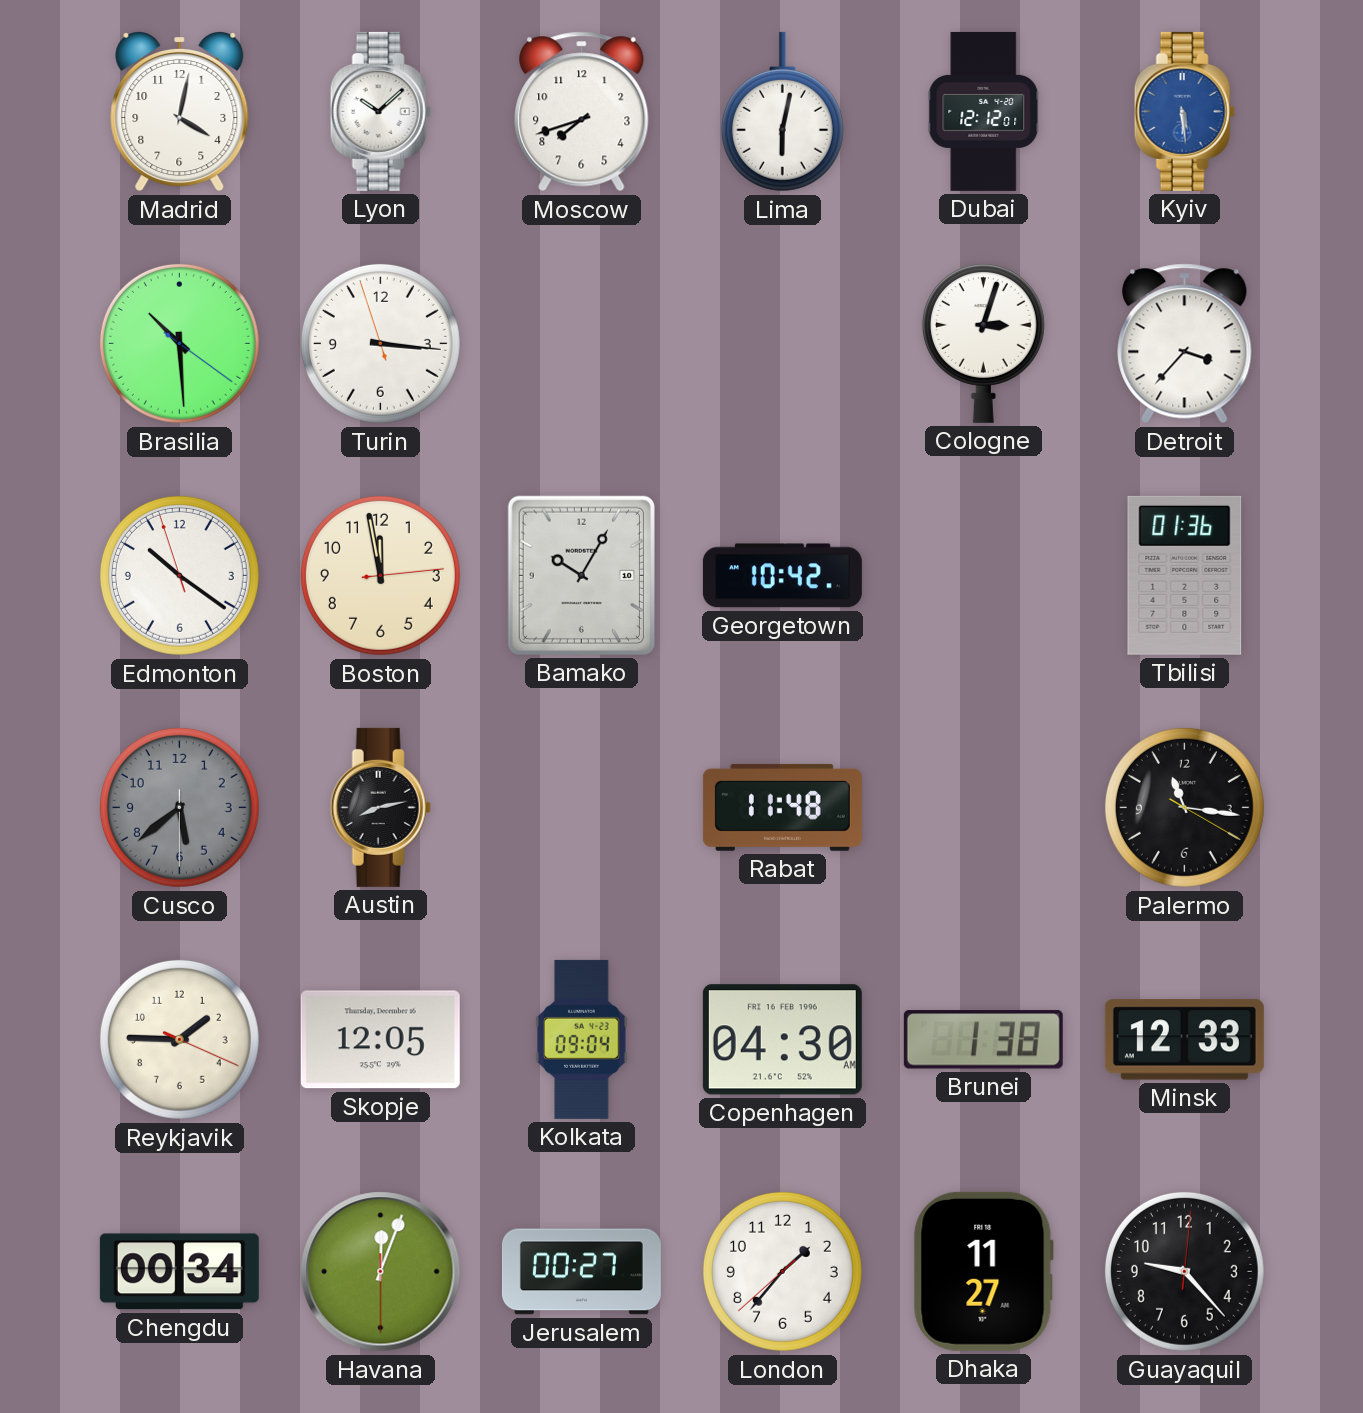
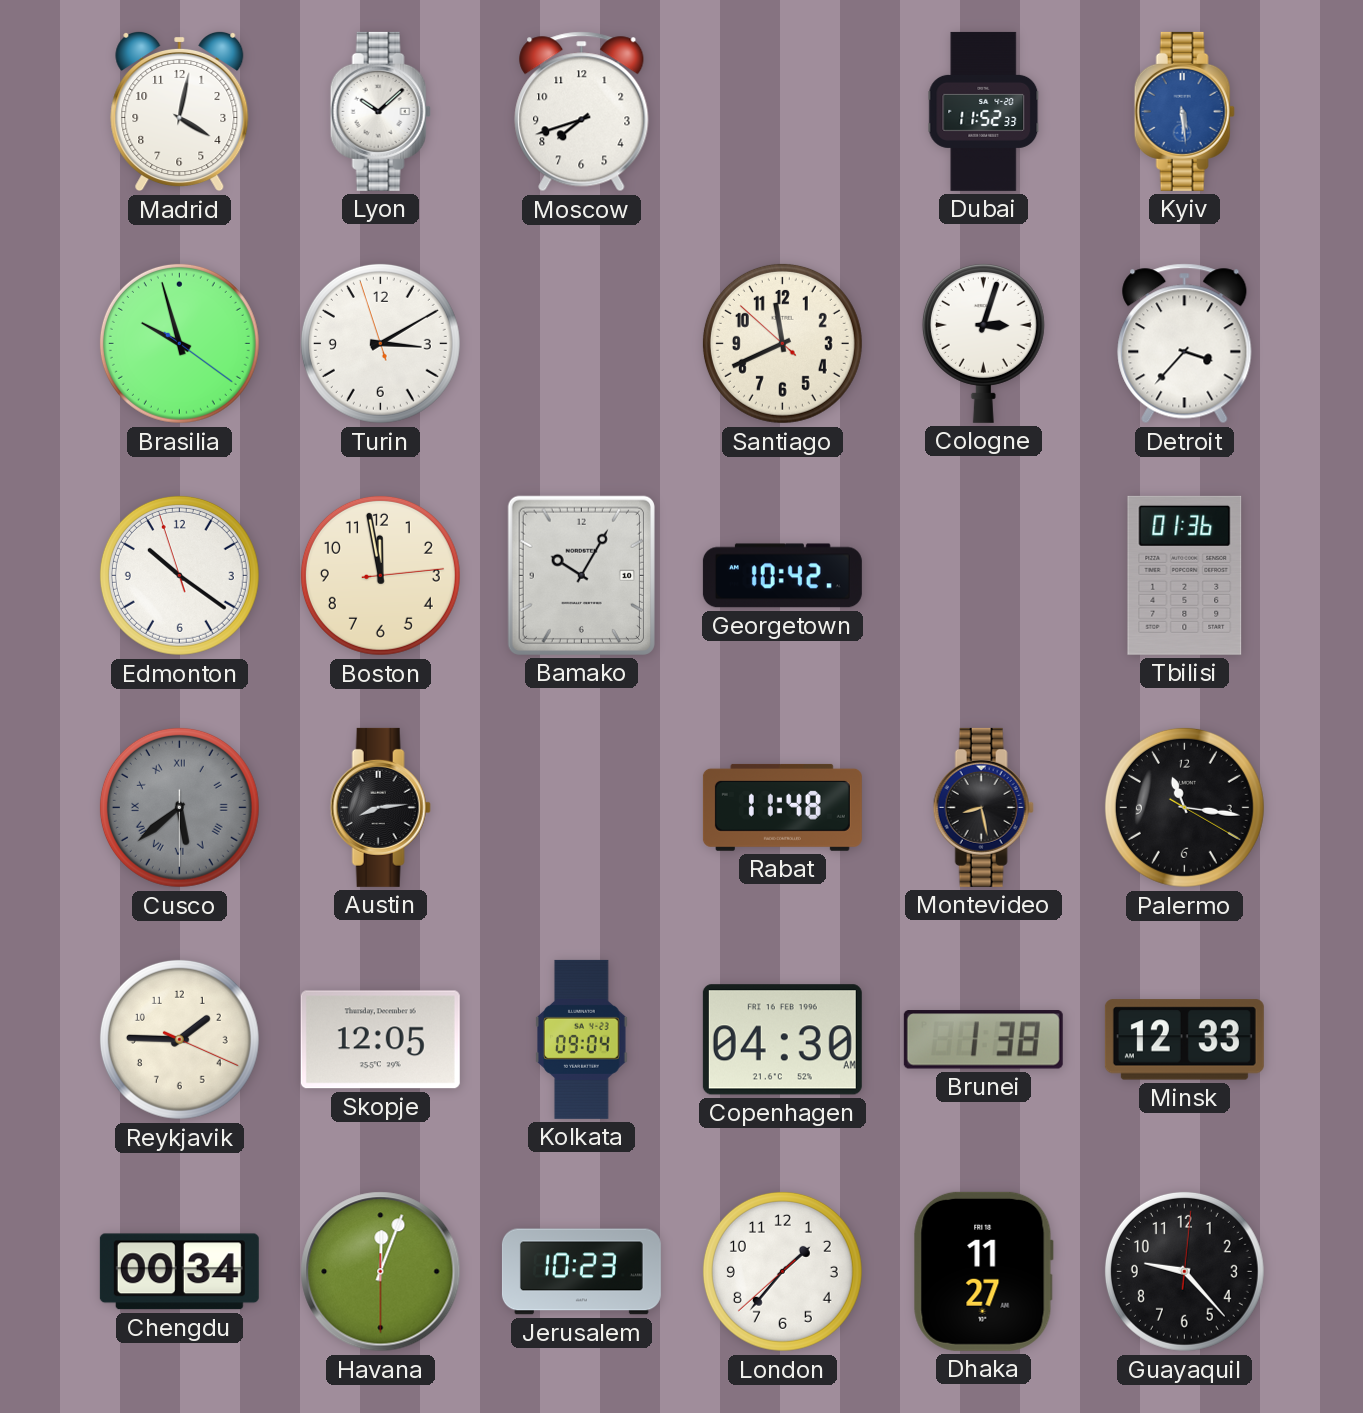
Lima: 6:02 -> none
Dubai: 12:12 -> 11:52
Brasilia: 10:29 -> 9:57
Turin: 3:15 -> 3:09
Santiago: none -> 11:40
Cusco numerals: Arabic -> Roman
Austin: 8:13 -> 8:14
Montevideo: none -> 8:28
Jerusalem: 00:27 -> 10:23
